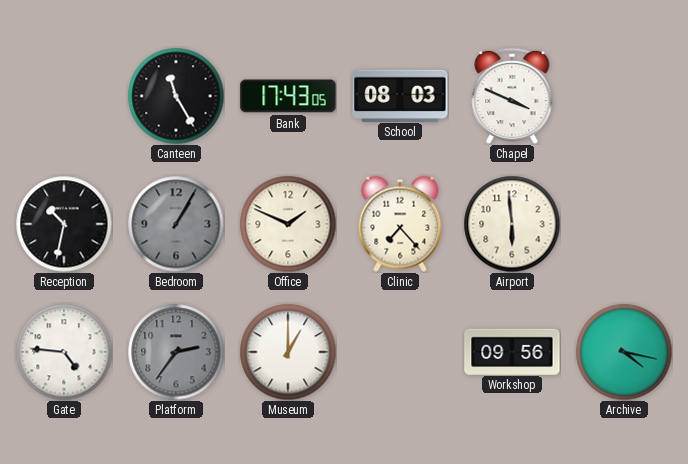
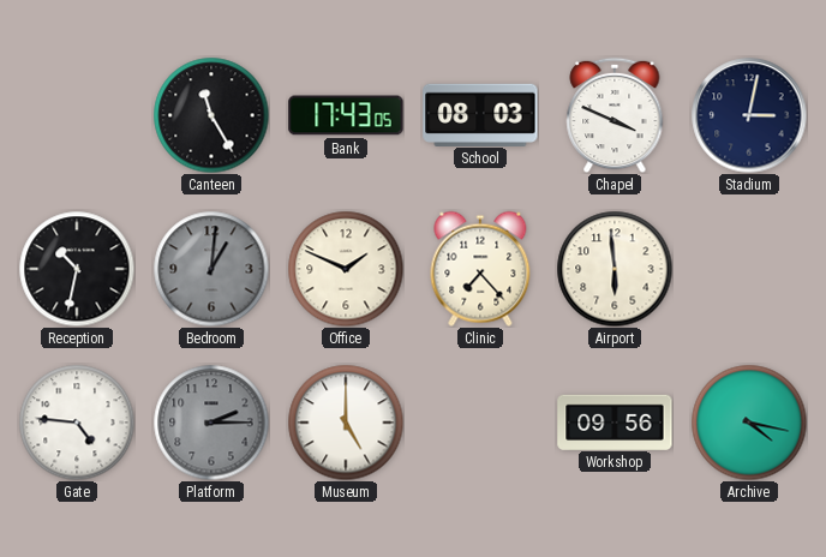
Stadium: none -> 3:02
Bedroom: 1:05 -> 1:01
Platform: 2:36 -> 2:15
Museum: 1:00 -> 5:00
